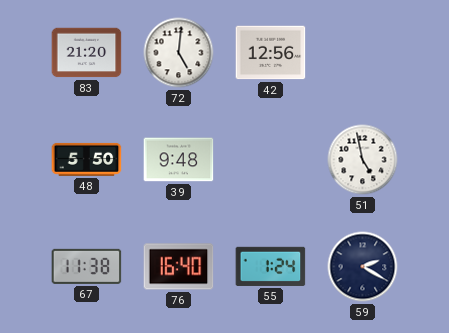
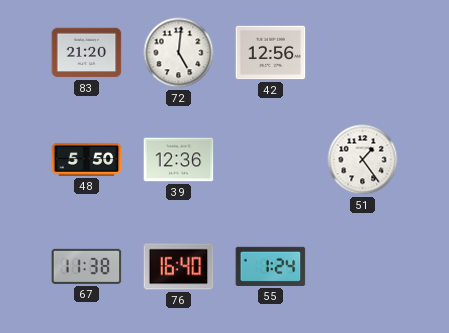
39: 9:48 -> 12:36
51: 4:58 -> 1:24
59: 2:20 -> none
